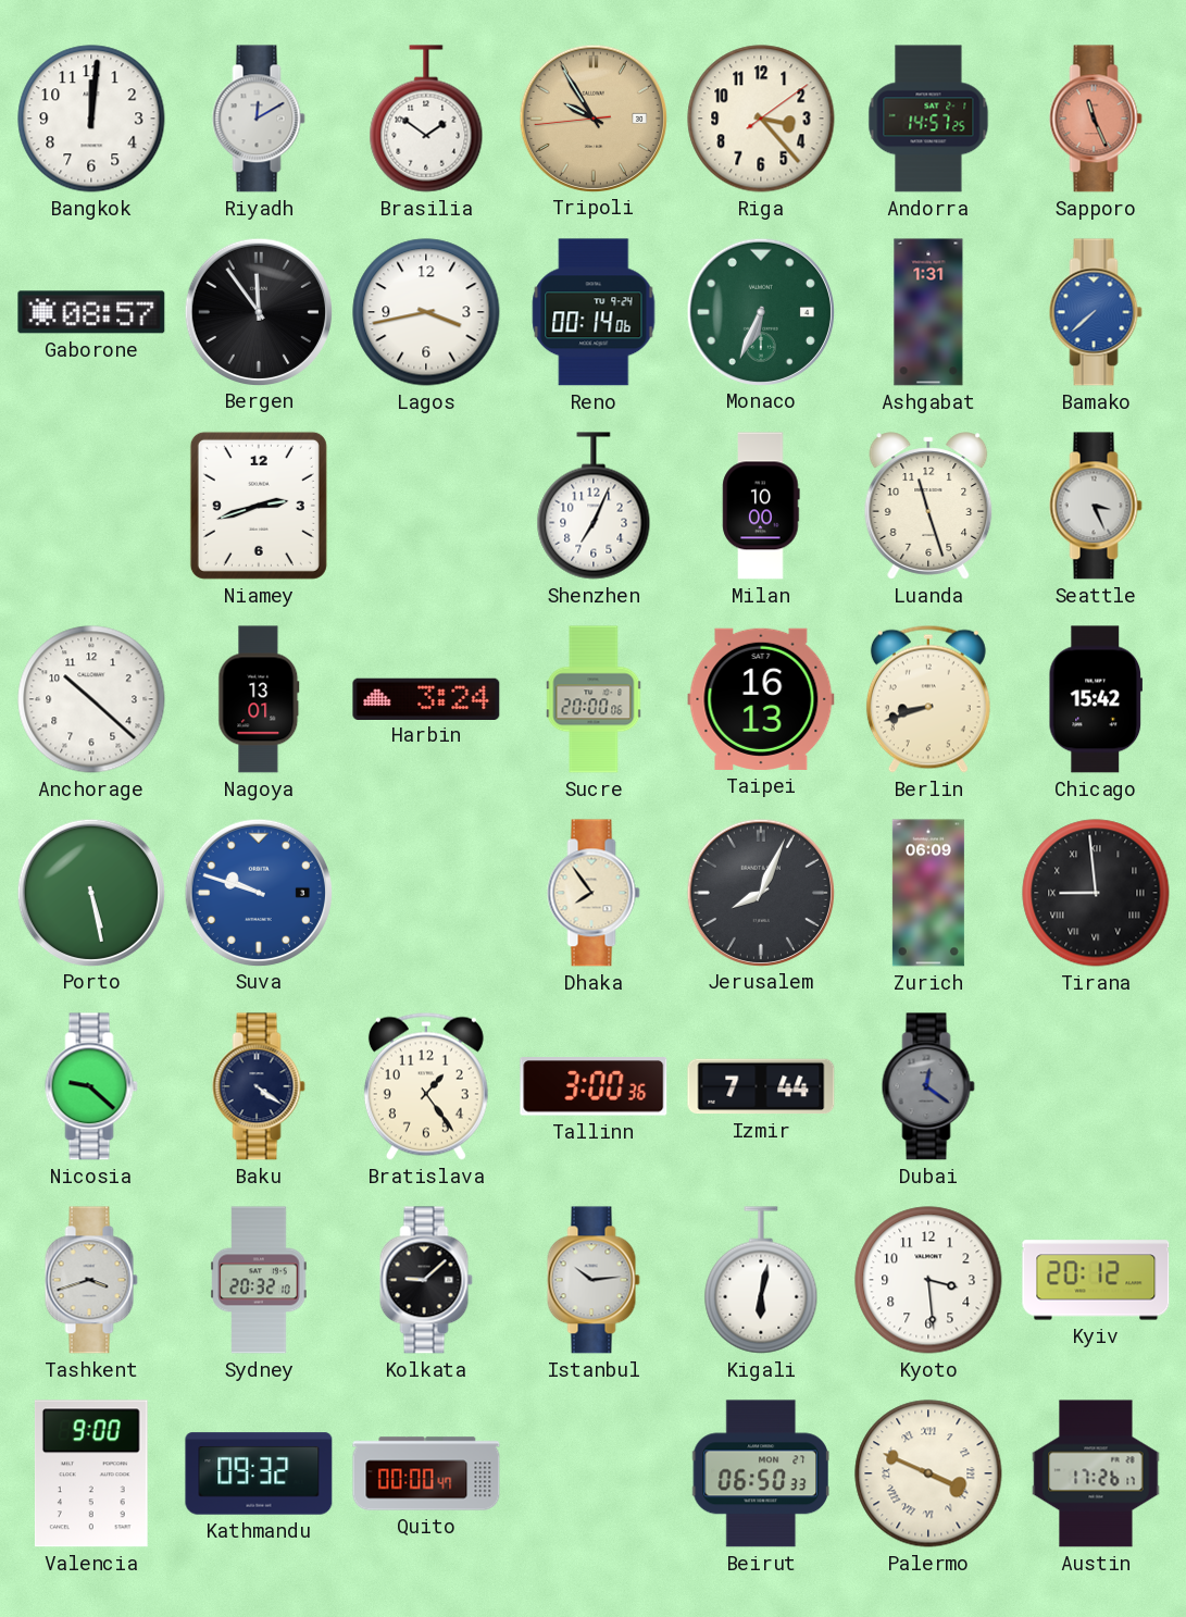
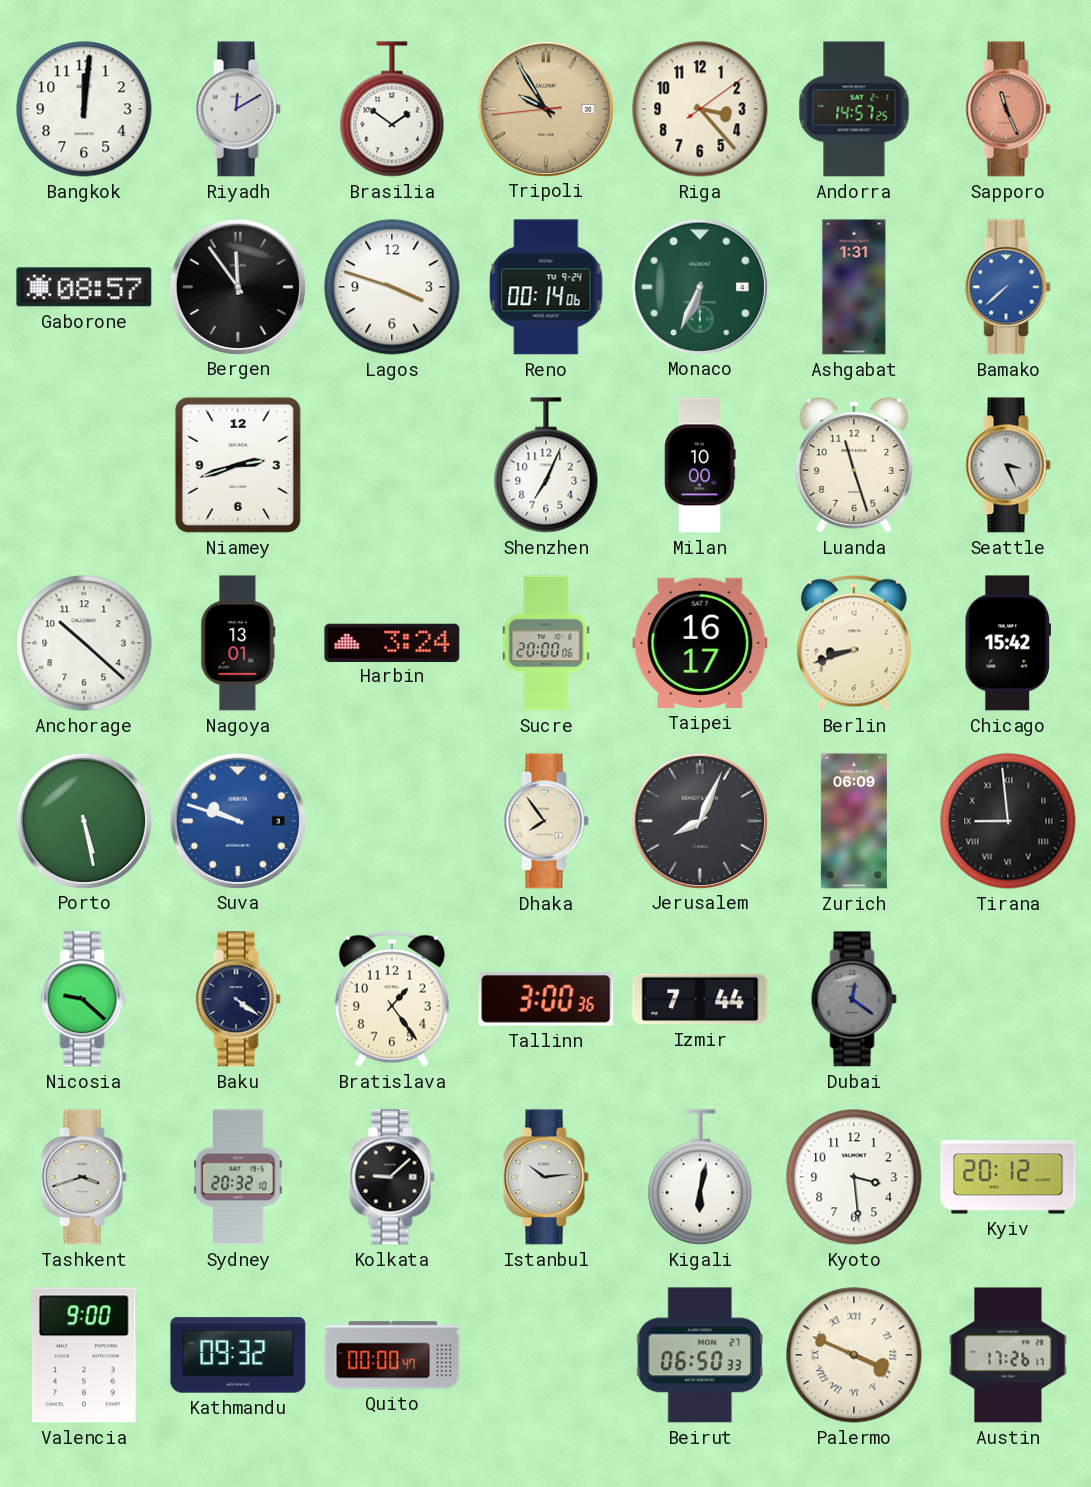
Lagos: 3:43 -> 3:48
Taipei: 16:13 -> 16:17
